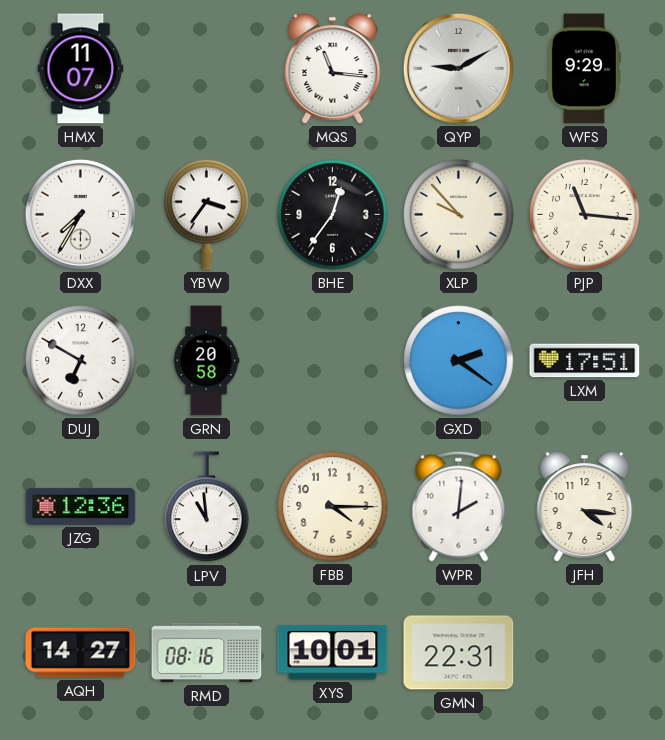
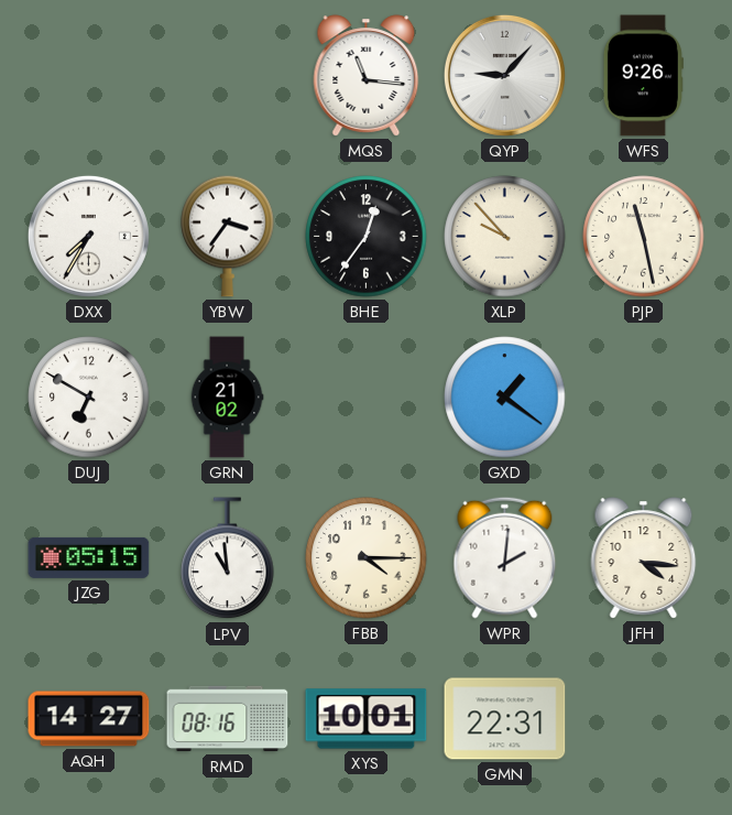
HMX: 11:07 -> none
QYP: 9:10 -> 9:07
WFS: 9:29 -> 9:26
PJP: 11:16 -> 11:28
GRN: 20:58 -> 21:02
GXD: 2:21 -> 1:21
LXM: 17:51 -> none
JZG: 12:36 -> 05:15
